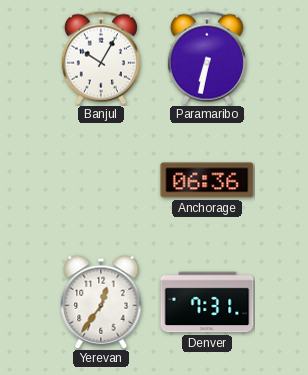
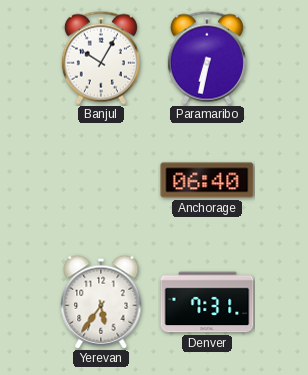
Anchorage: 06:36 -> 06:40
Yerevan: 12:36 -> 5:36
